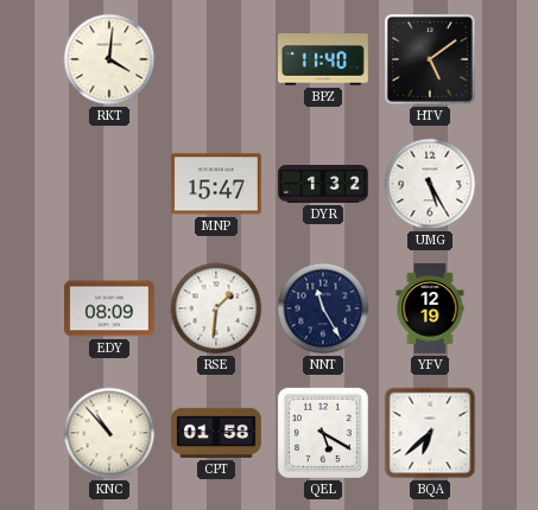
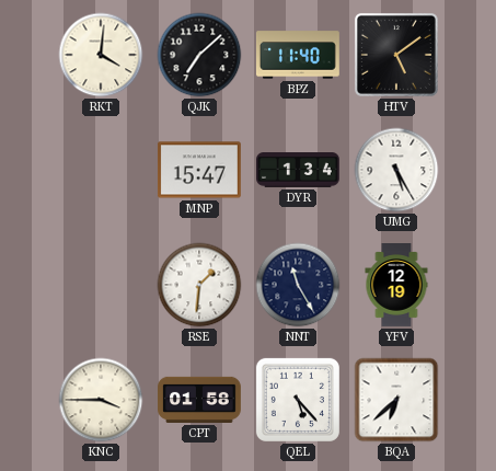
QJK: none -> 7:08
DYR: 1:32 -> 1:34
EDY: 08:09 -> none
KNC: 10:53 -> 3:45
QEL: 5:20 -> 5:23
